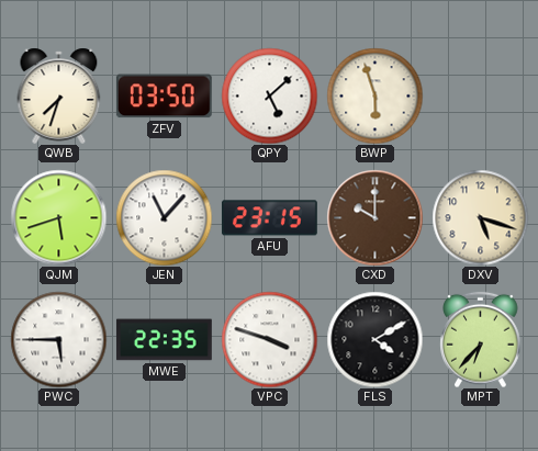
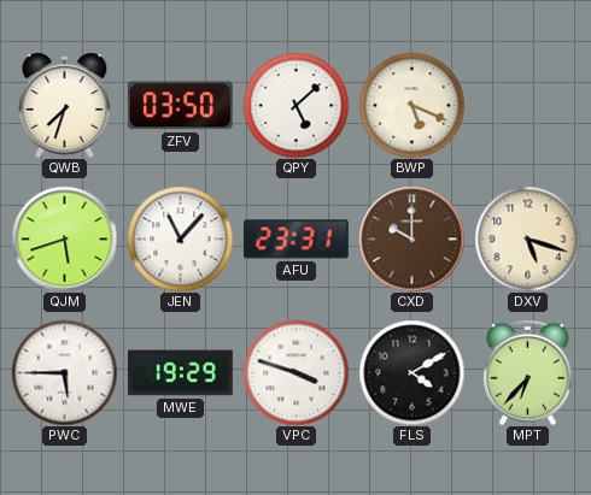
BWP: 5:57 -> 5:19
AFU: 23:15 -> 23:31
MWE: 22:35 -> 19:29
